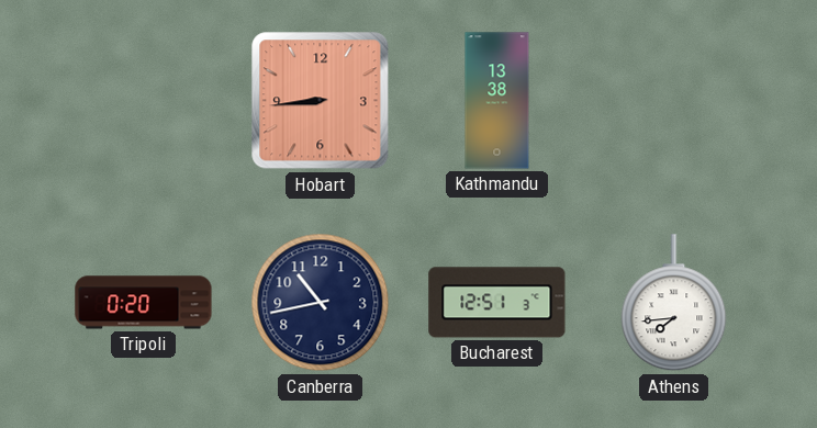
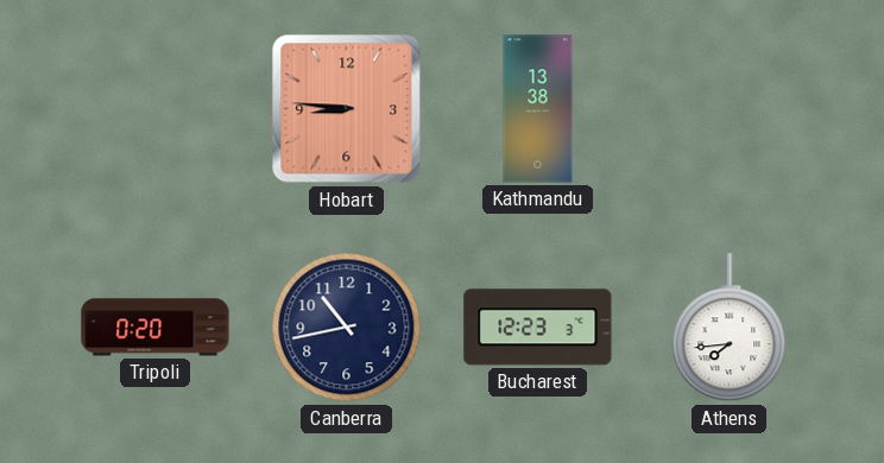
Hobart: 8:44 -> 8:46
Bucharest: 12:51 -> 12:23
